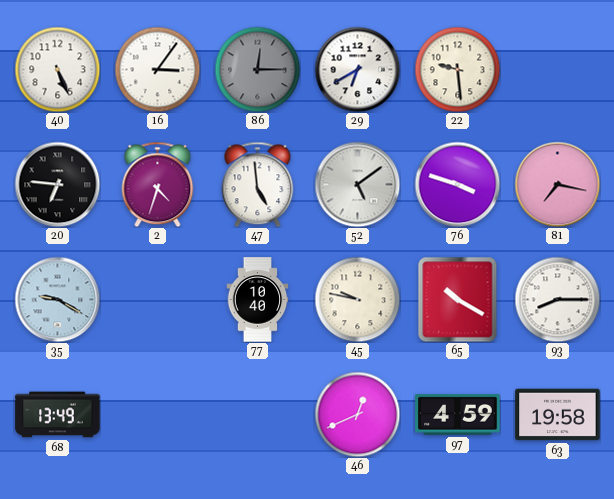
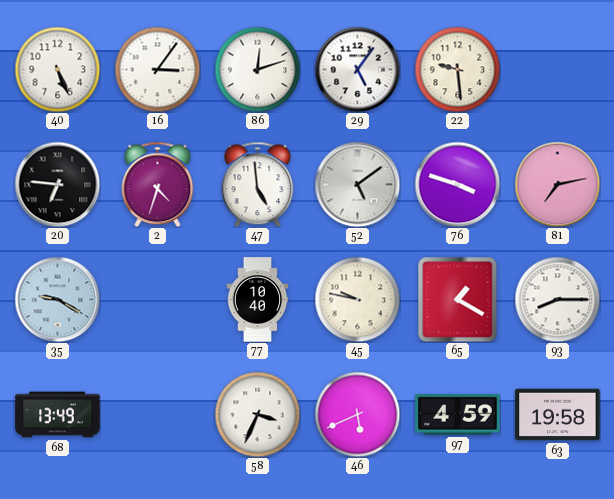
86: 12:15 -> 12:12
86 dial: grey -> white
29: 6:40 -> 5:06
81: 7:17 -> 7:13
65: 10:20 -> 1:20
58: none -> 3:34
46: 12:41 -> 5:41
